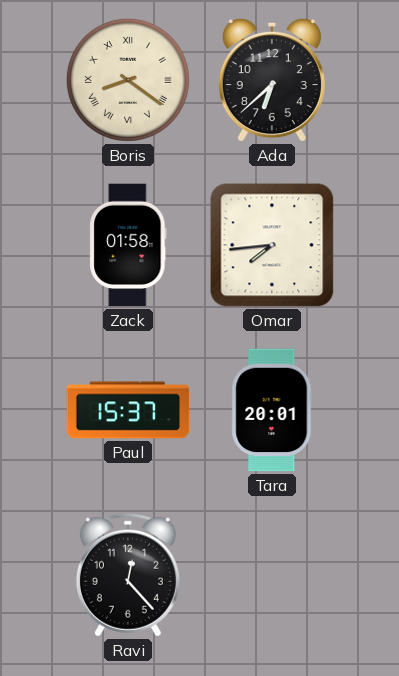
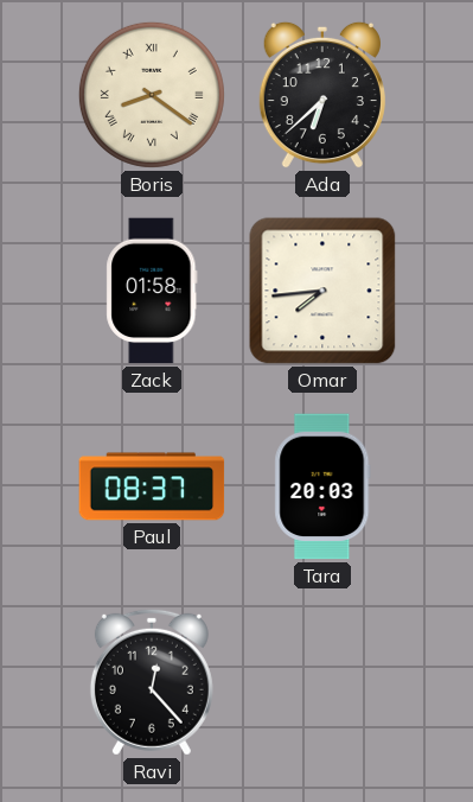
Paul: 15:37 -> 08:37
Tara: 20:01 -> 20:03
